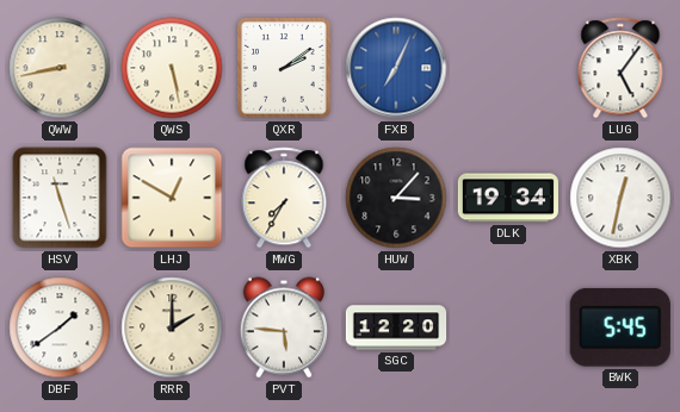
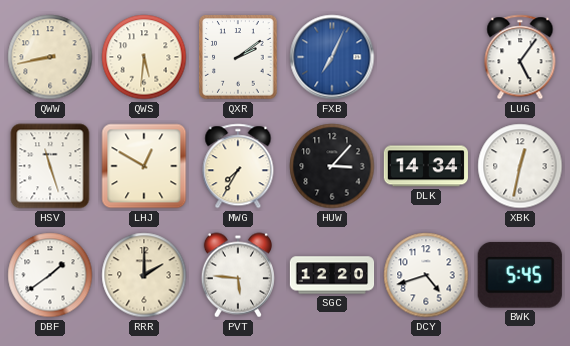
QWS: 5:28 -> 5:31
DLK: 19:34 -> 14:34
DCY: none -> 4:42
